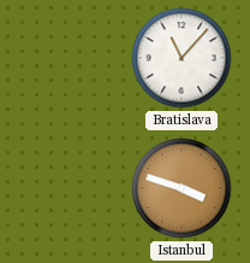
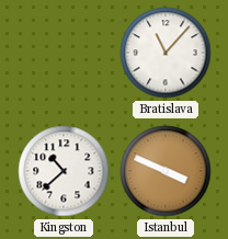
Kingston: none -> 10:38
Istanbul: 3:48 -> 3:49
